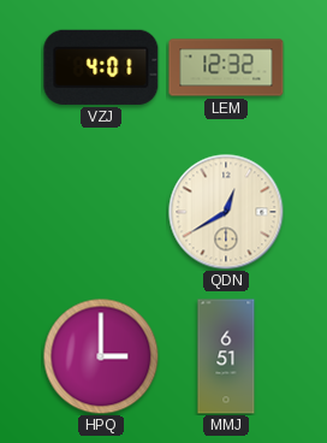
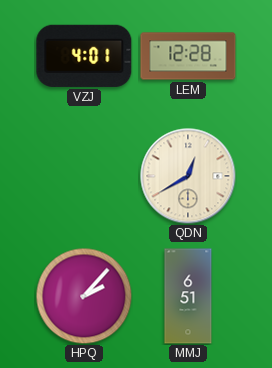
LEM: 12:32 -> 12:28
HPQ: 3:00 -> 2:07
